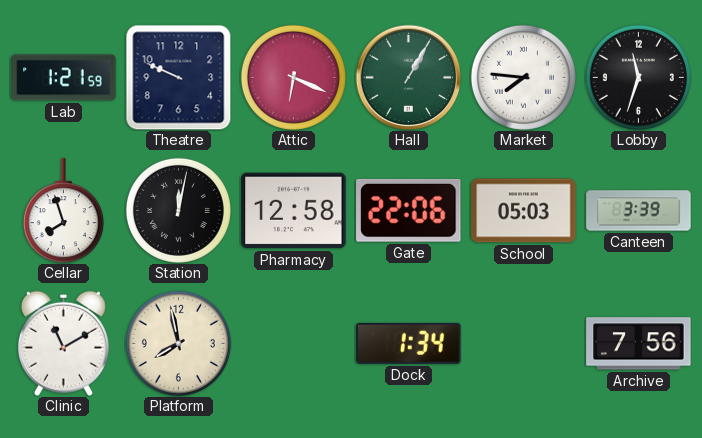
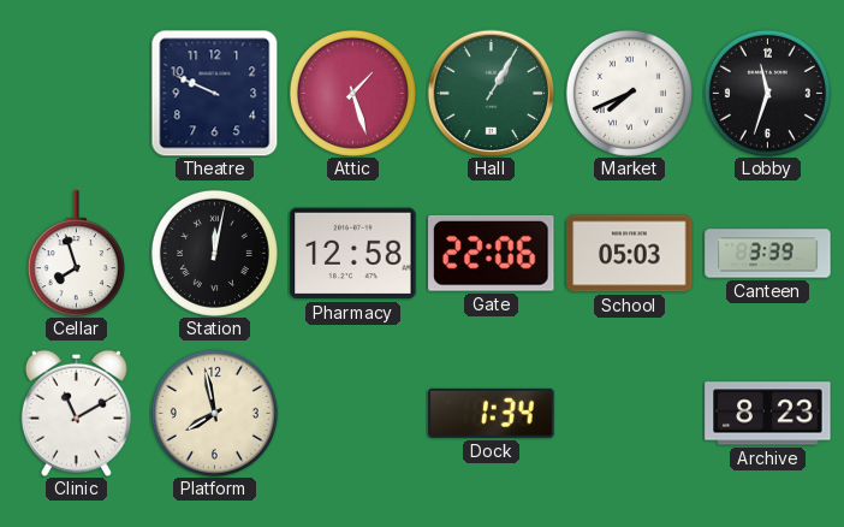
Lab: 1:21 -> none
Attic: 6:19 -> 1:27
Market: 7:46 -> 7:41
Archive: 7:56 -> 8:23
